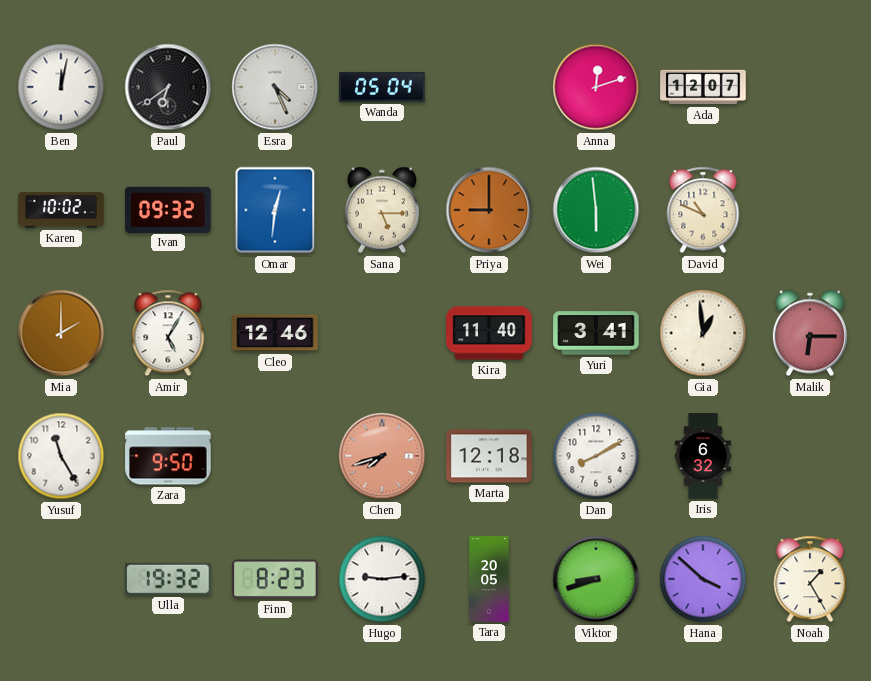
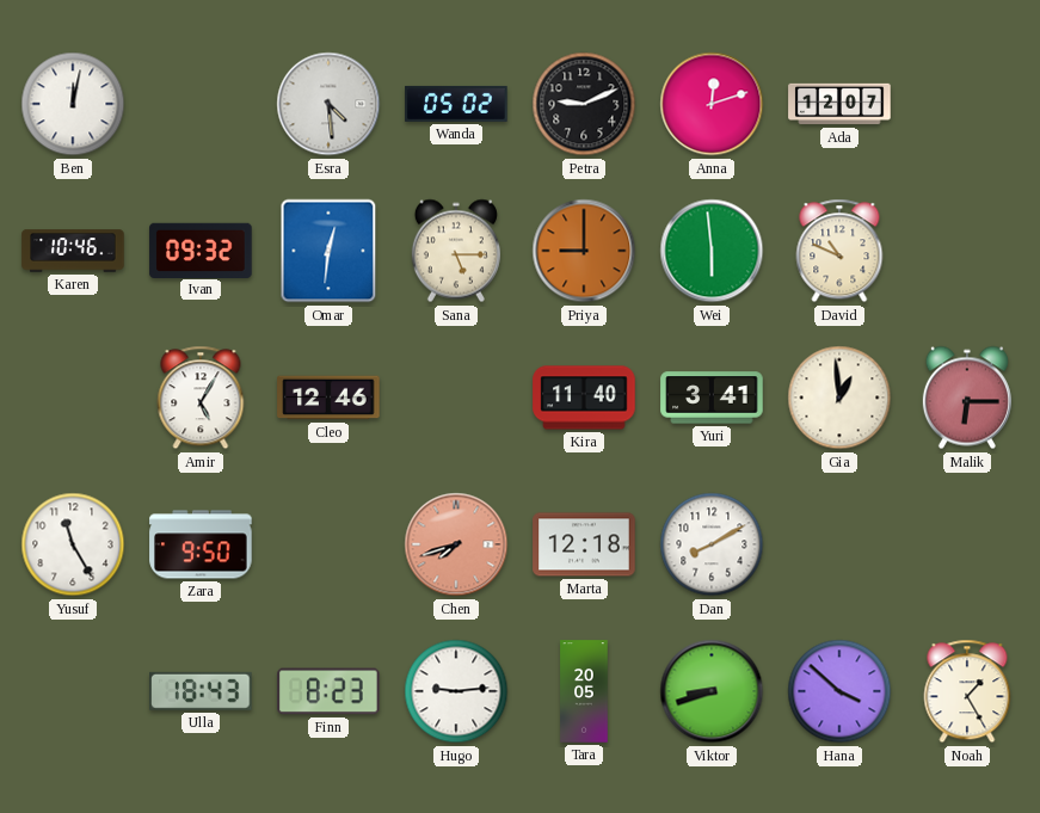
Paul: 6:39 -> none
Esra: 4:26 -> 4:29
Wanda: 05:04 -> 05:02
Petra: none -> 9:11
Karen: 10:02 -> 10:46
Mia: 2:00 -> none
Iris: 6:32 -> none
Ulla: 19:32 -> 18:43
